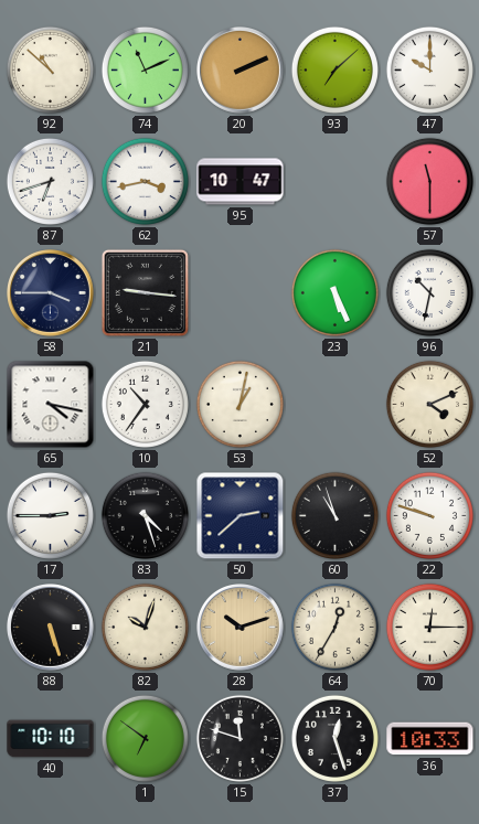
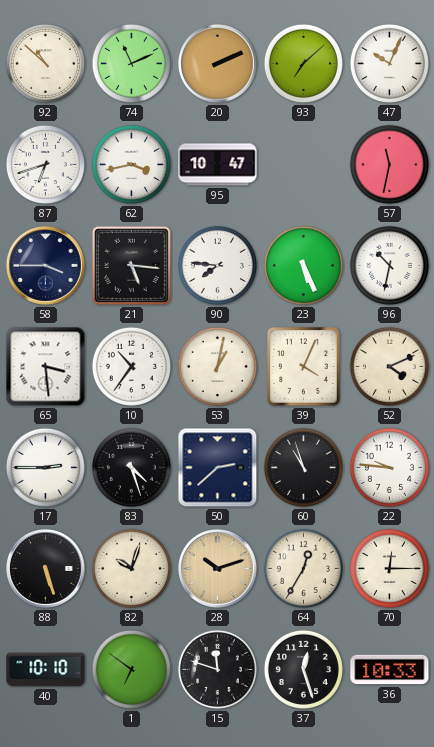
47: 10:00 -> 10:04
57: 11:30 -> 11:32
21: 9:16 -> 5:16
90: none -> 7:46
65: 4:17 -> 3:29
39: none -> 4:04
22: 9:48 -> 9:46
